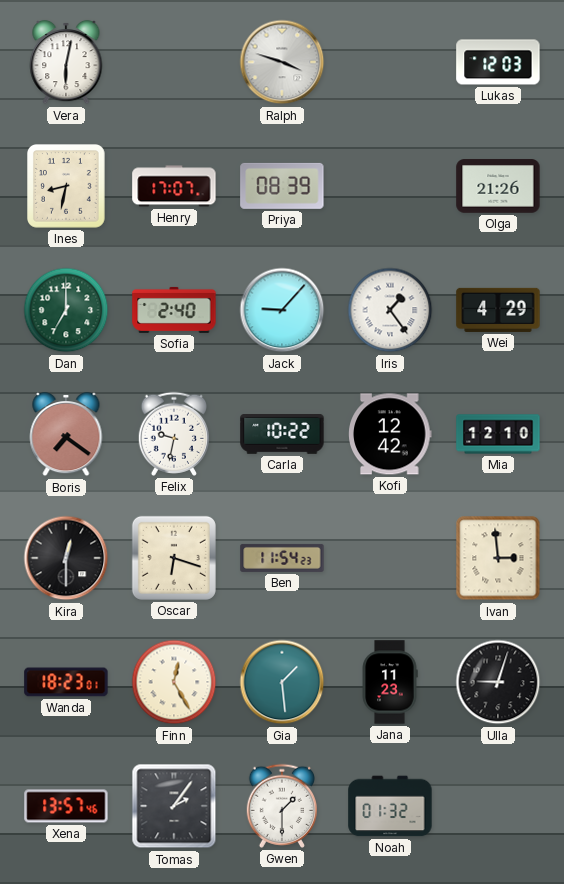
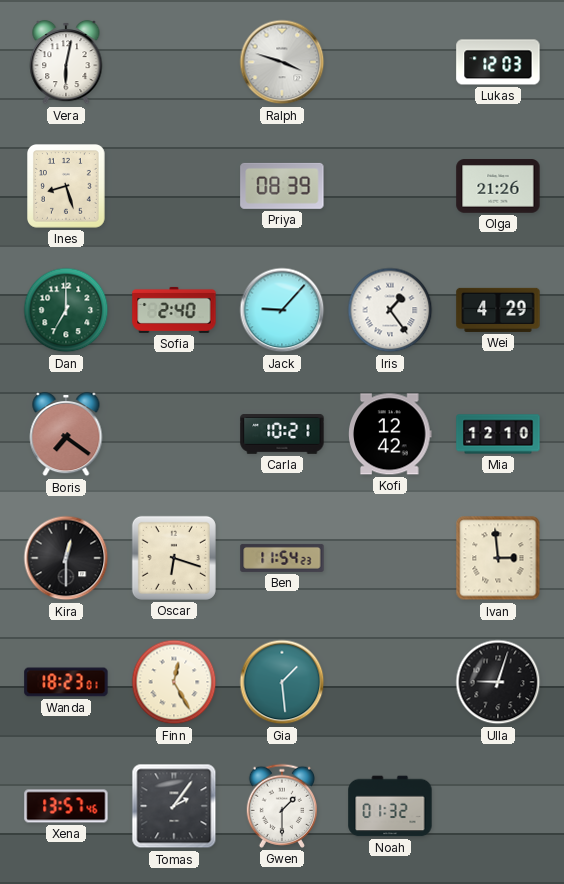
Ines: 8:32 -> 8:27
Henry: 17:07 -> none
Felix: 9:32 -> none
Carla: 10:22 -> 10:21
Jana: 11:23 -> none
